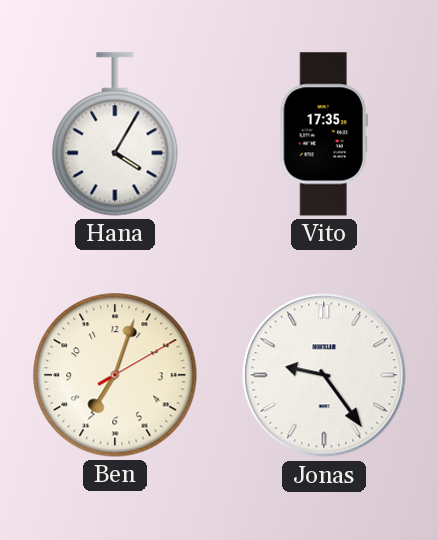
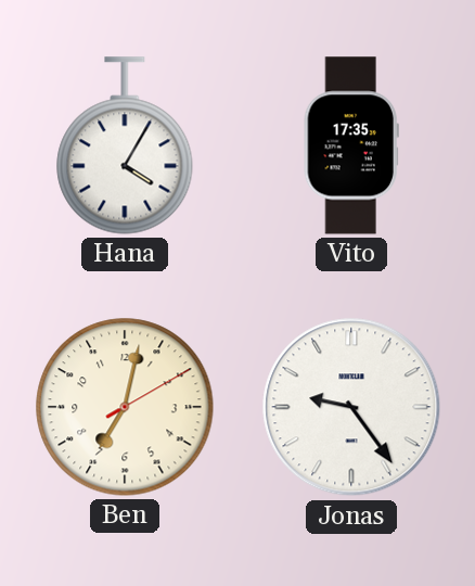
Ben: 7:03 -> 7:02
